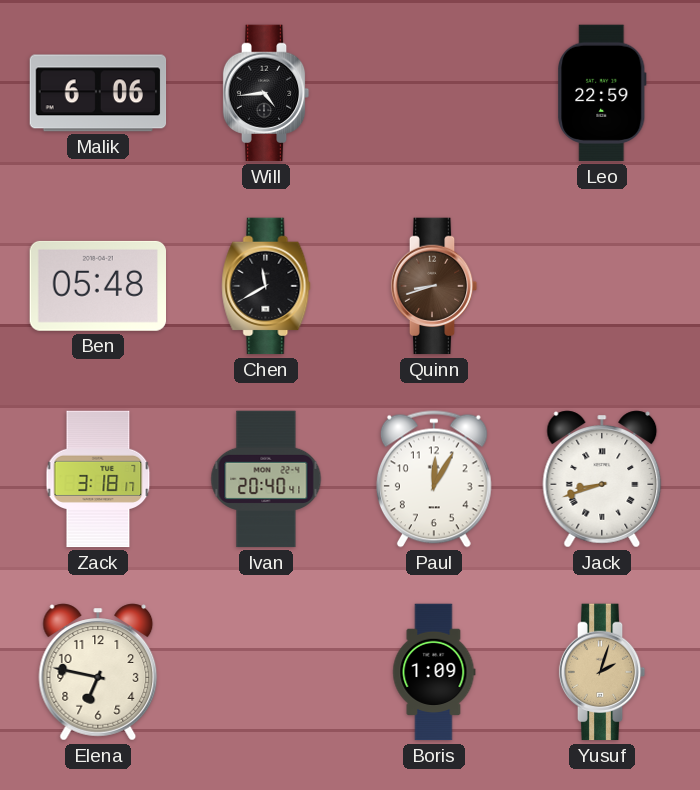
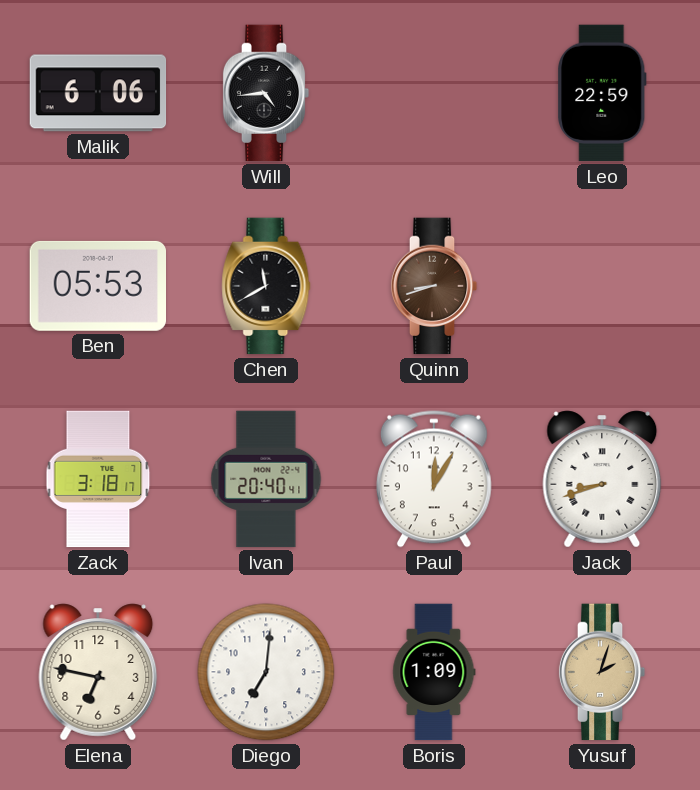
Ben: 05:48 -> 05:53
Diego: none -> 7:01
